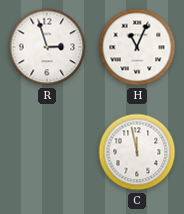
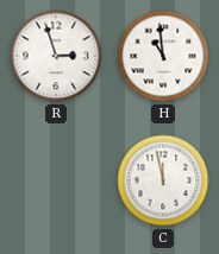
H: 11:04 -> 10:59
